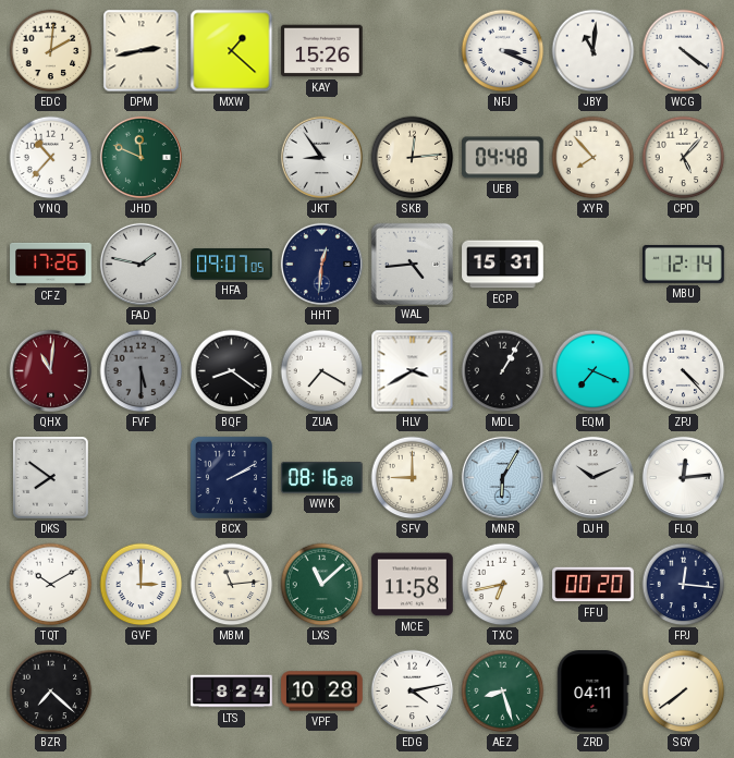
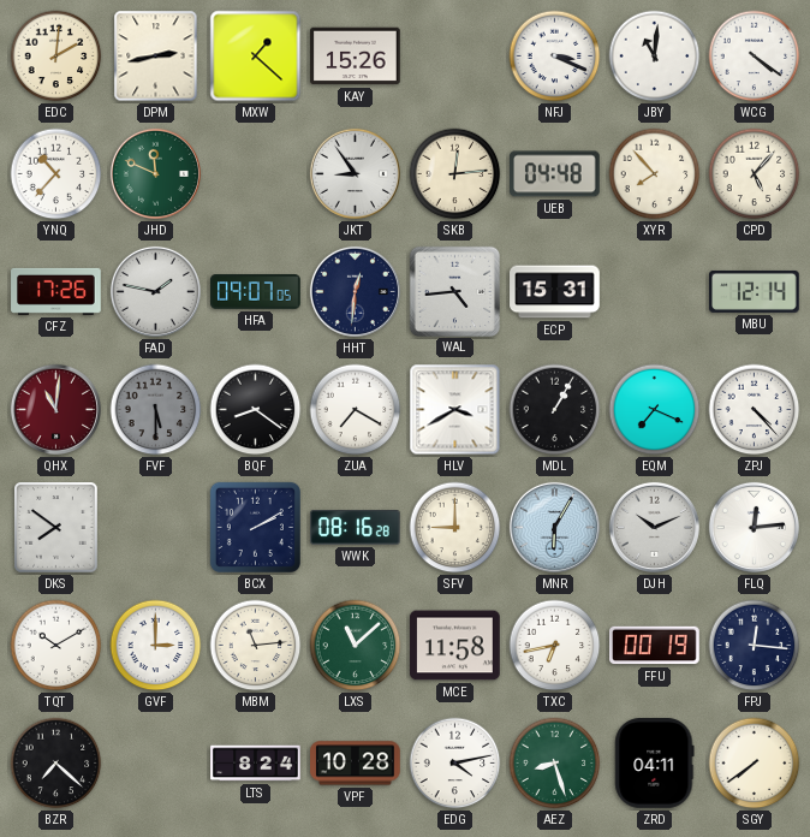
FFU: 00:20 -> 00:19
